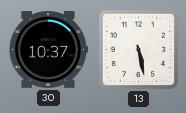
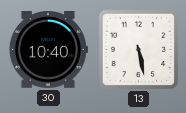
30: 10:37 -> 10:40
